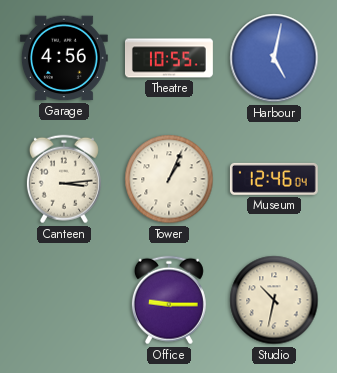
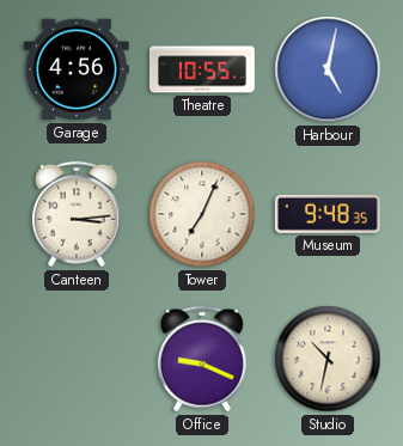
Tower: 1:04 -> 7:04
Museum: 12:46 -> 9:48
Office: 9:15 -> 9:19
